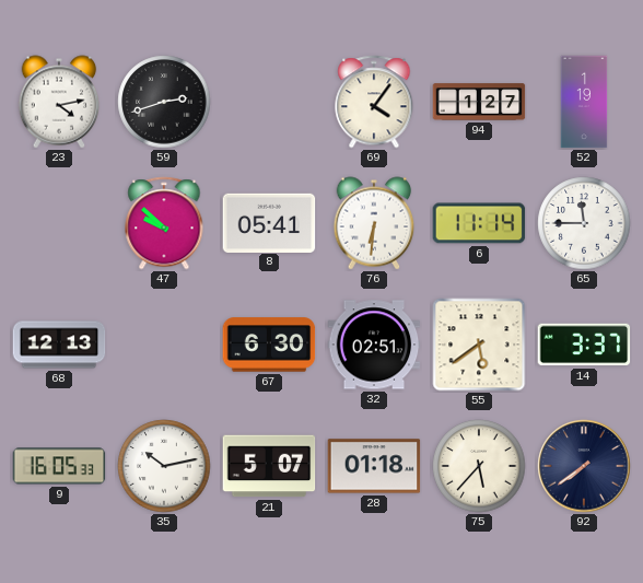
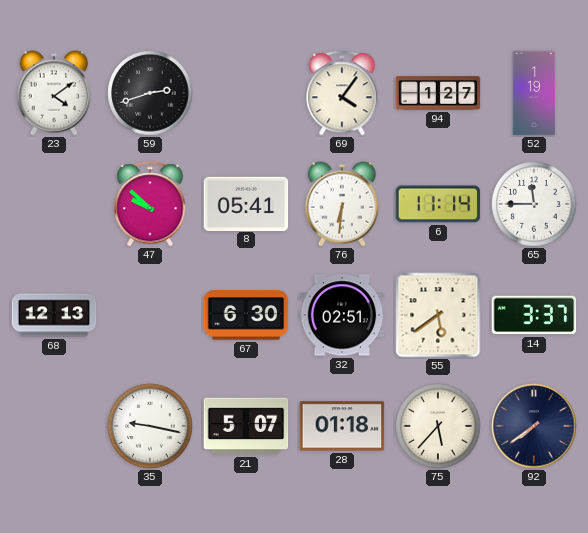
23: 4:13 -> 4:09
9: 16:05 -> none
35: 10:13 -> 9:17
